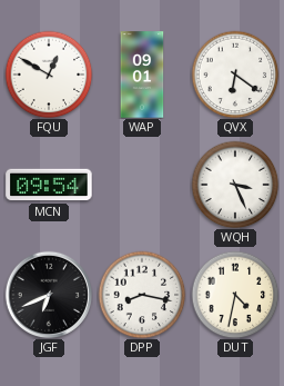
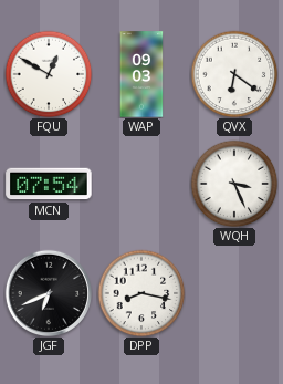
WAP: 09:01 -> 09:03
MCN: 09:54 -> 07:54
DUT: 4:32 -> none
